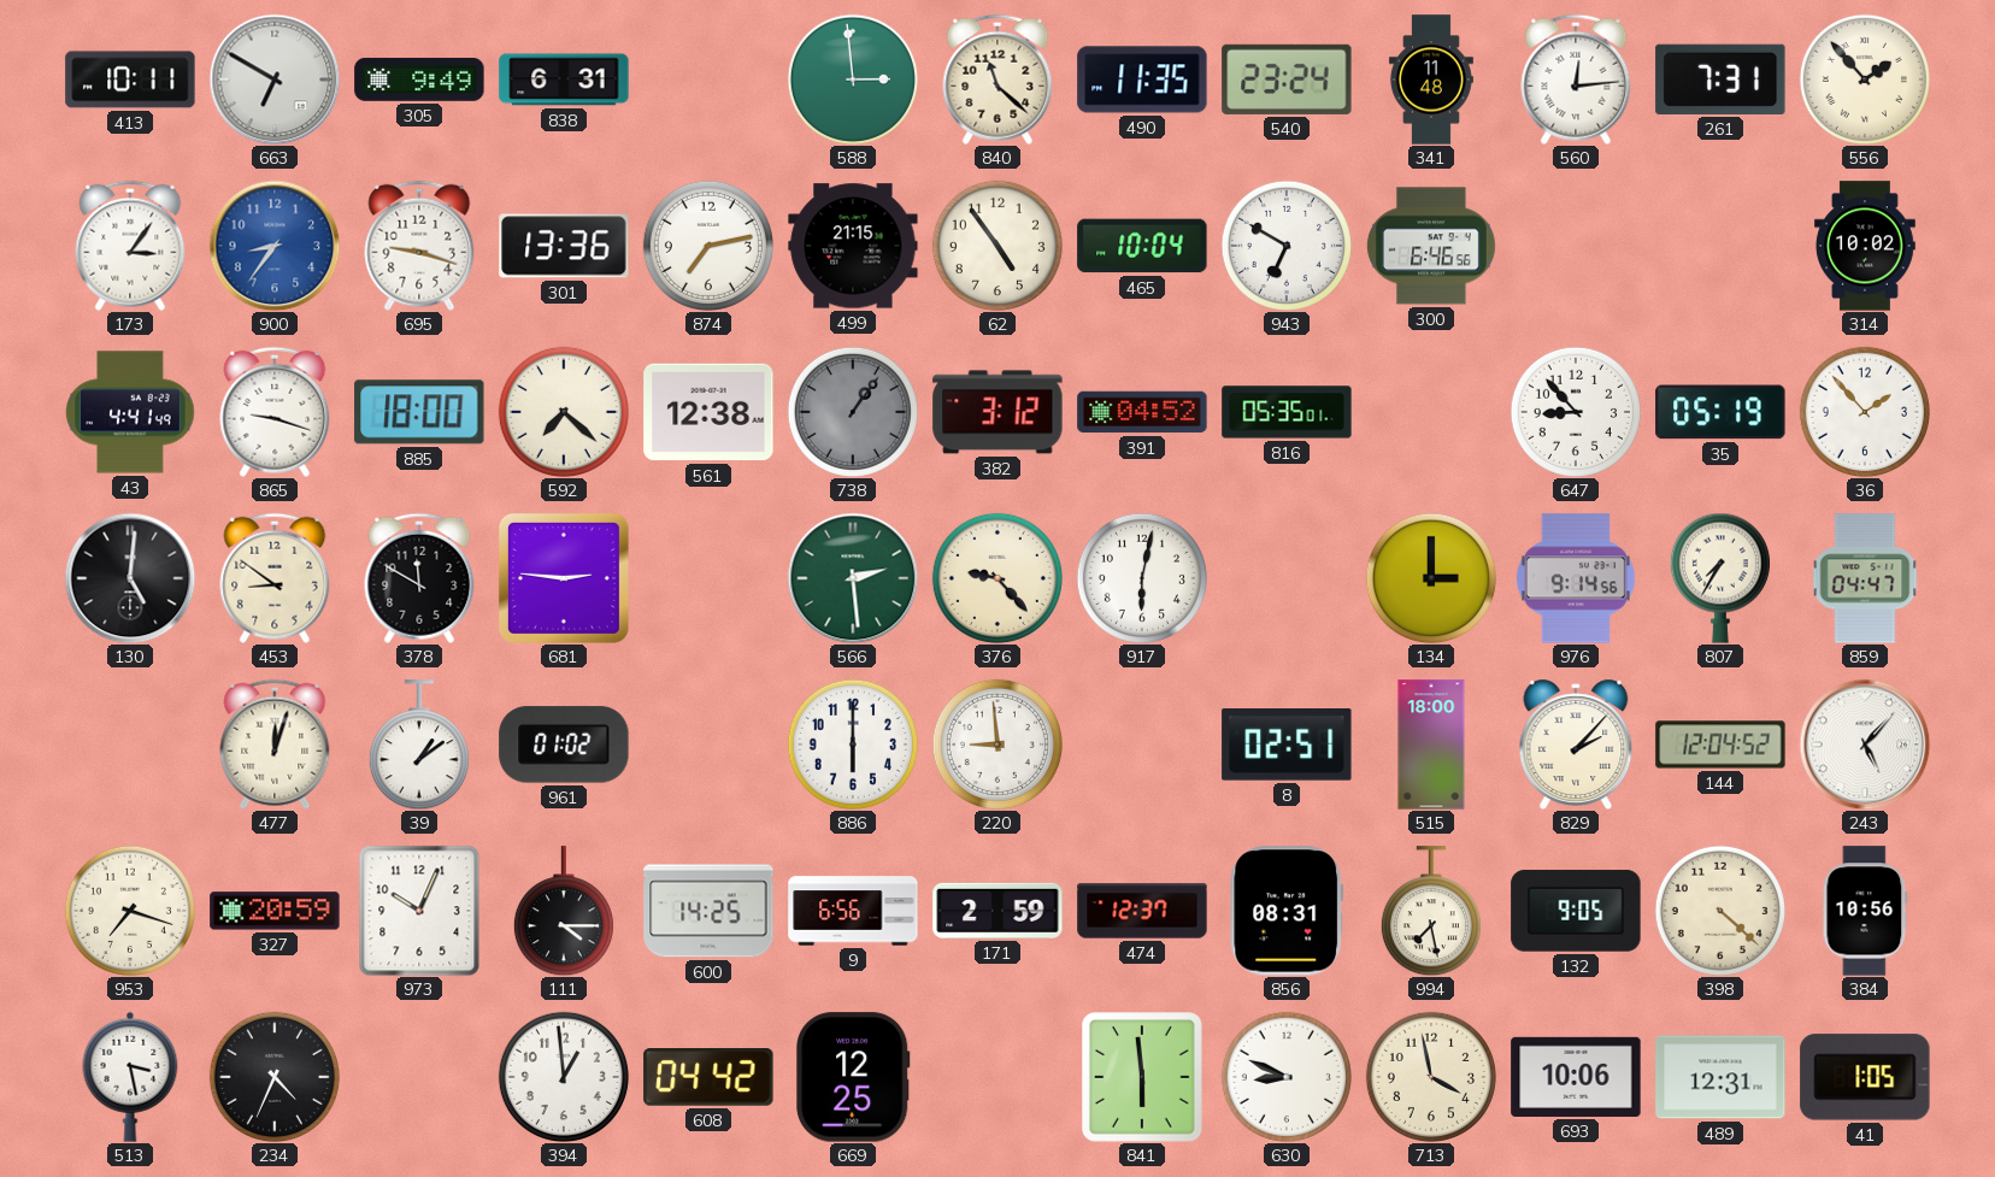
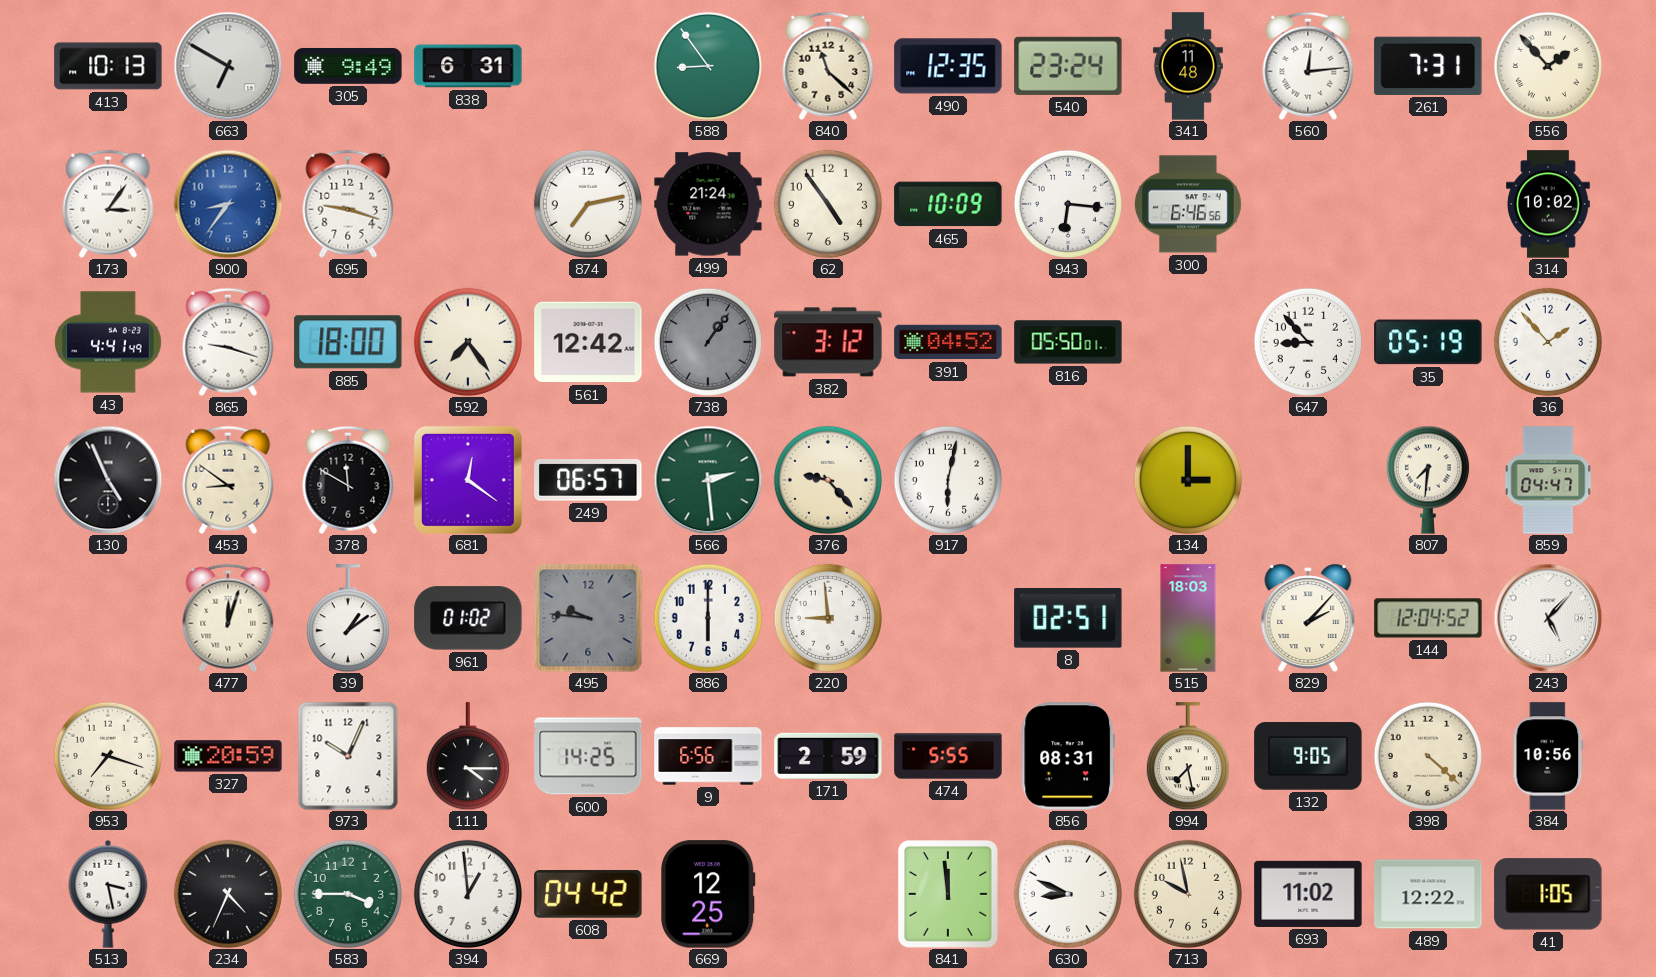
413: 10:11 -> 10:13
588: 2:59 -> 8:54
490: 11:35 -> 12:35
301: 13:36 -> none
499: 21:15 -> 21:24
465: 10:04 -> 10:09
943: 6:50 -> 6:16
592: 7:22 -> 7:24
561: 12:38 -> 12:42
816: 05:35 -> 05:50
130: 5:01 -> 4:56
681: 2:46 -> 12:21
249: none -> 06:57
976: 9:14 -> none
807: 7:35 -> 7:31
495: none -> 9:46
515: 18:00 -> 18:03
474: 12:37 -> 5:55
583: none -> 3:45
841: 5:59 -> 11:59
713: 3:58 -> 9:58
693: 10:06 -> 11:02
489: 12:31 -> 12:22
